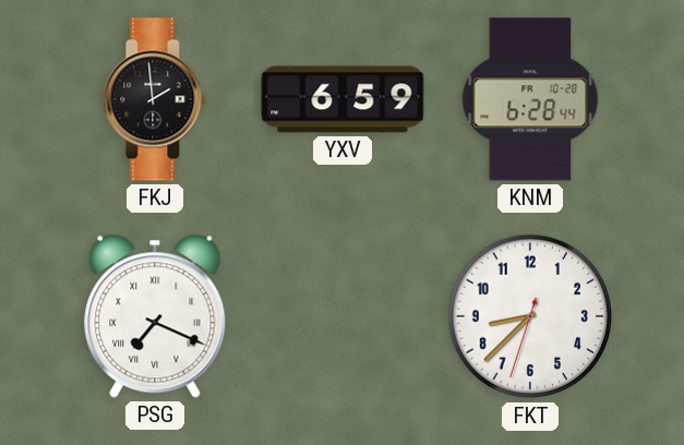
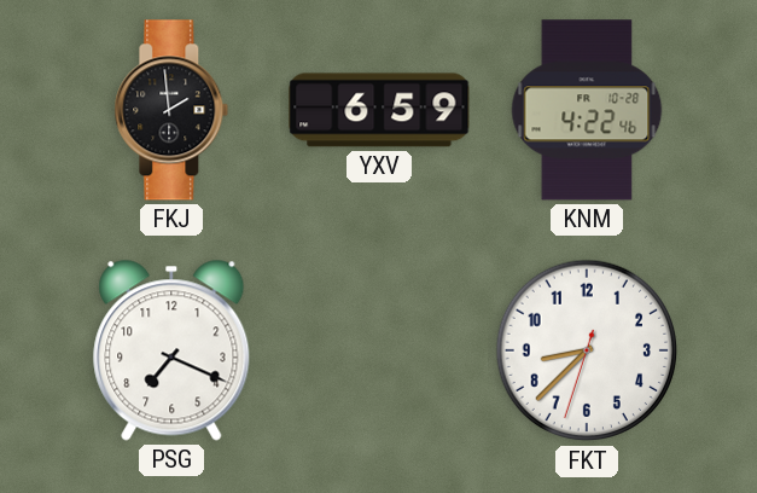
KNM: 6:28 -> 4:22
PSG numerals: Roman -> Arabic
